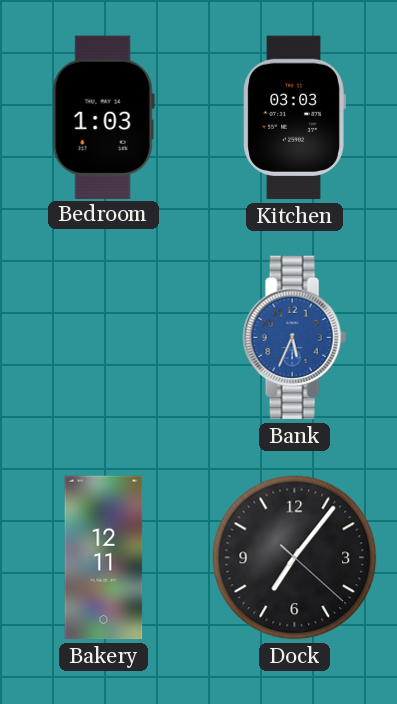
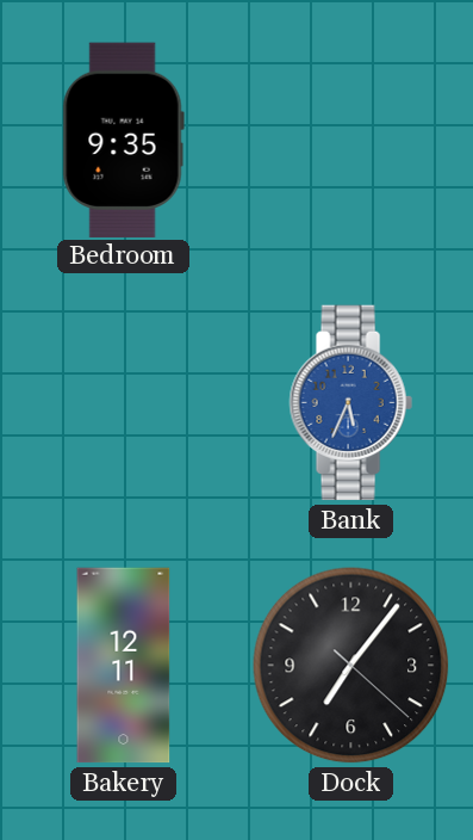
Bedroom: 1:03 -> 9:35
Kitchen: 03:03 -> none
